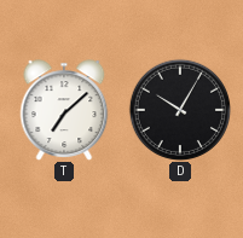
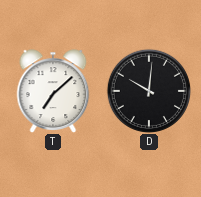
D: 10:05 -> 10:01
